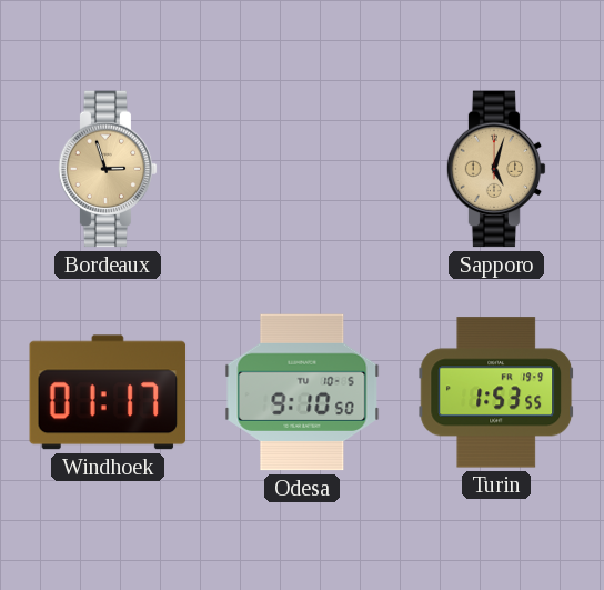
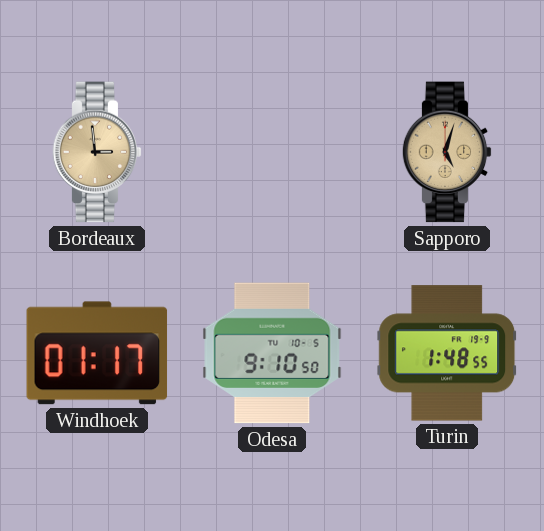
Bordeaux: 2:57 -> 2:59
Turin: 1:53 -> 1:48
